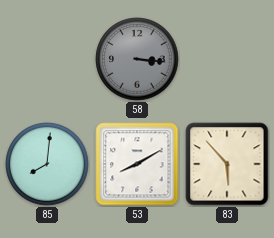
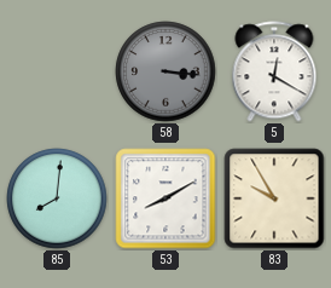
5: none -> 12:20
83: 5:53 -> 9:55
